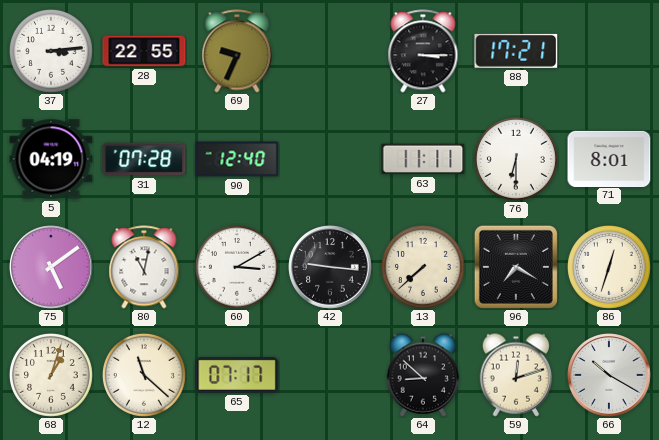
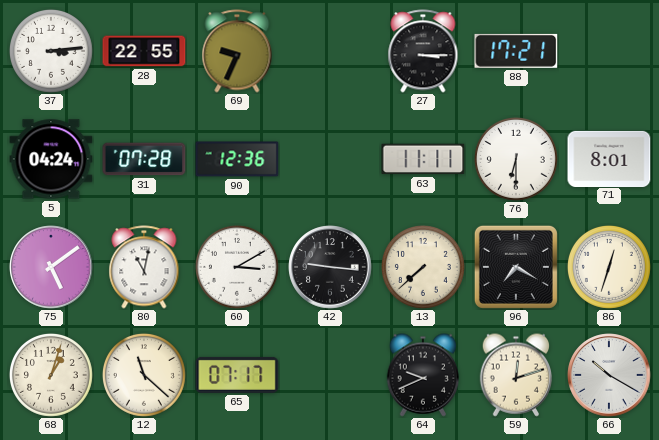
5: 04:19 -> 04:24
90: 12:40 -> 12:36
64: 8:52 -> 9:41
